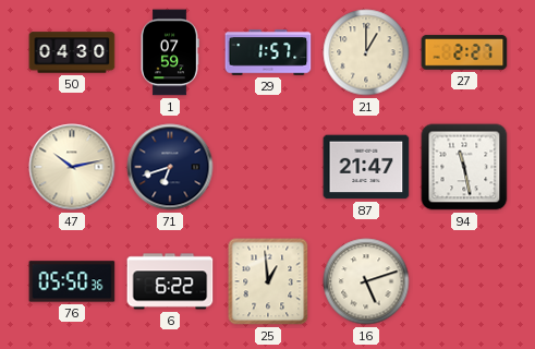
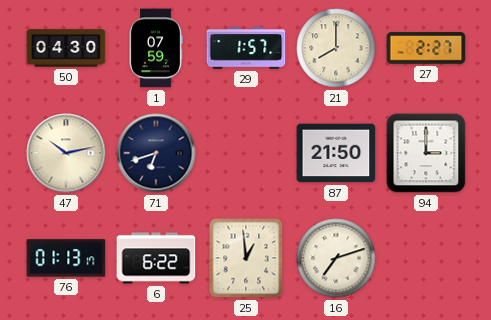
21: 1:00 -> 8:00
87: 21:47 -> 21:50
94: 11:28 -> 3:00
76: 05:50 -> 01:13
16: 5:12 -> 7:12
